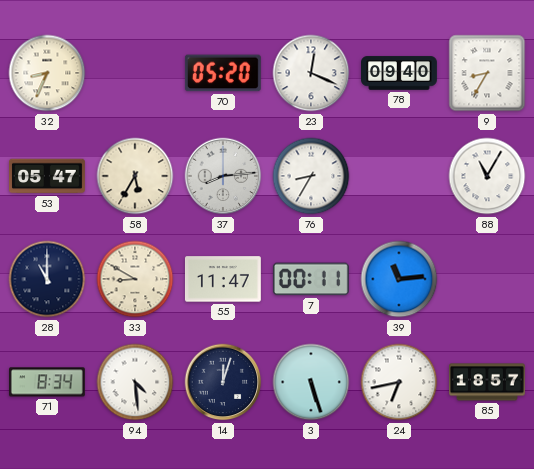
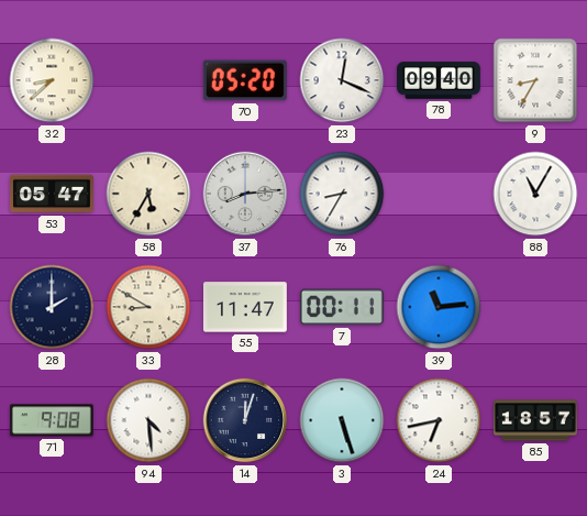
32: 8:34 -> 8:38
28: 11:00 -> 2:00
71: 8:34 -> 9:08
